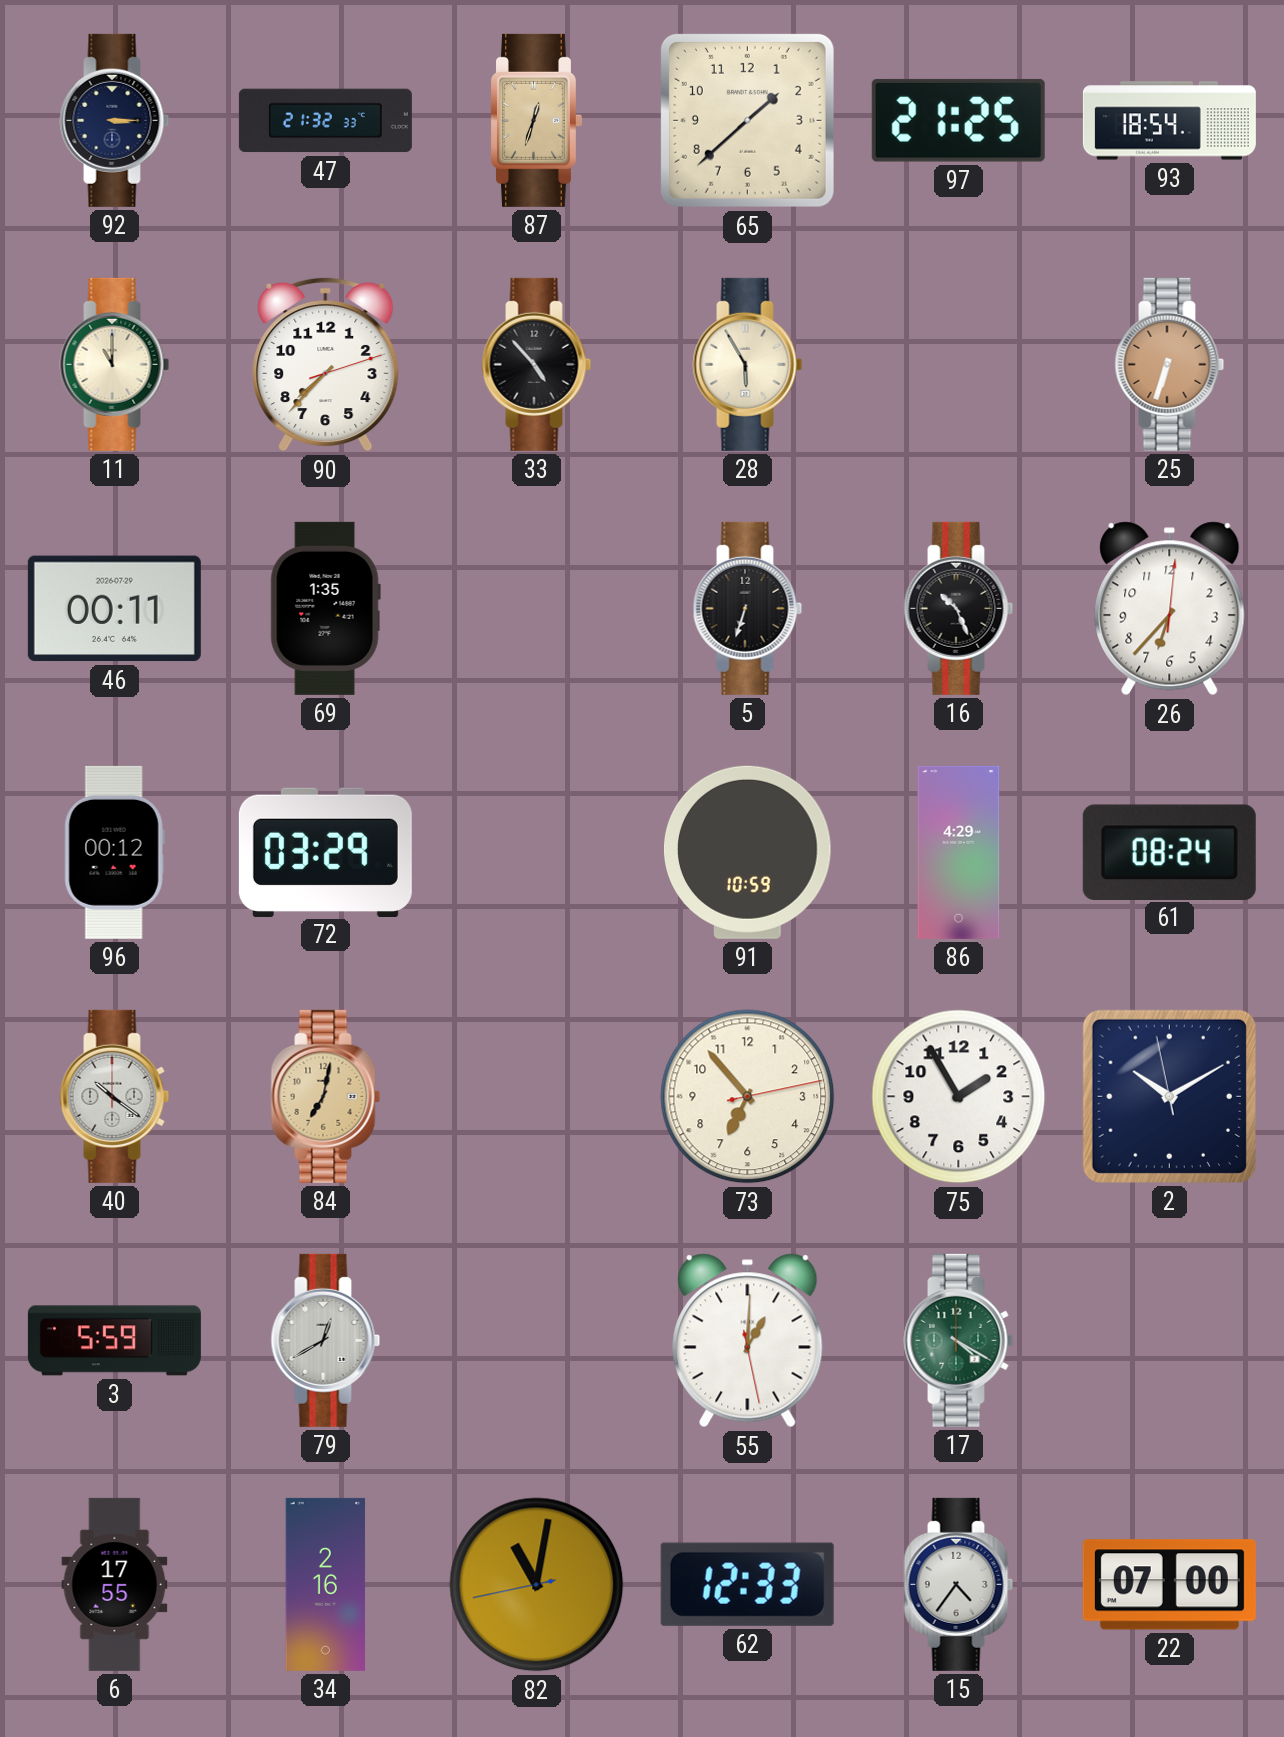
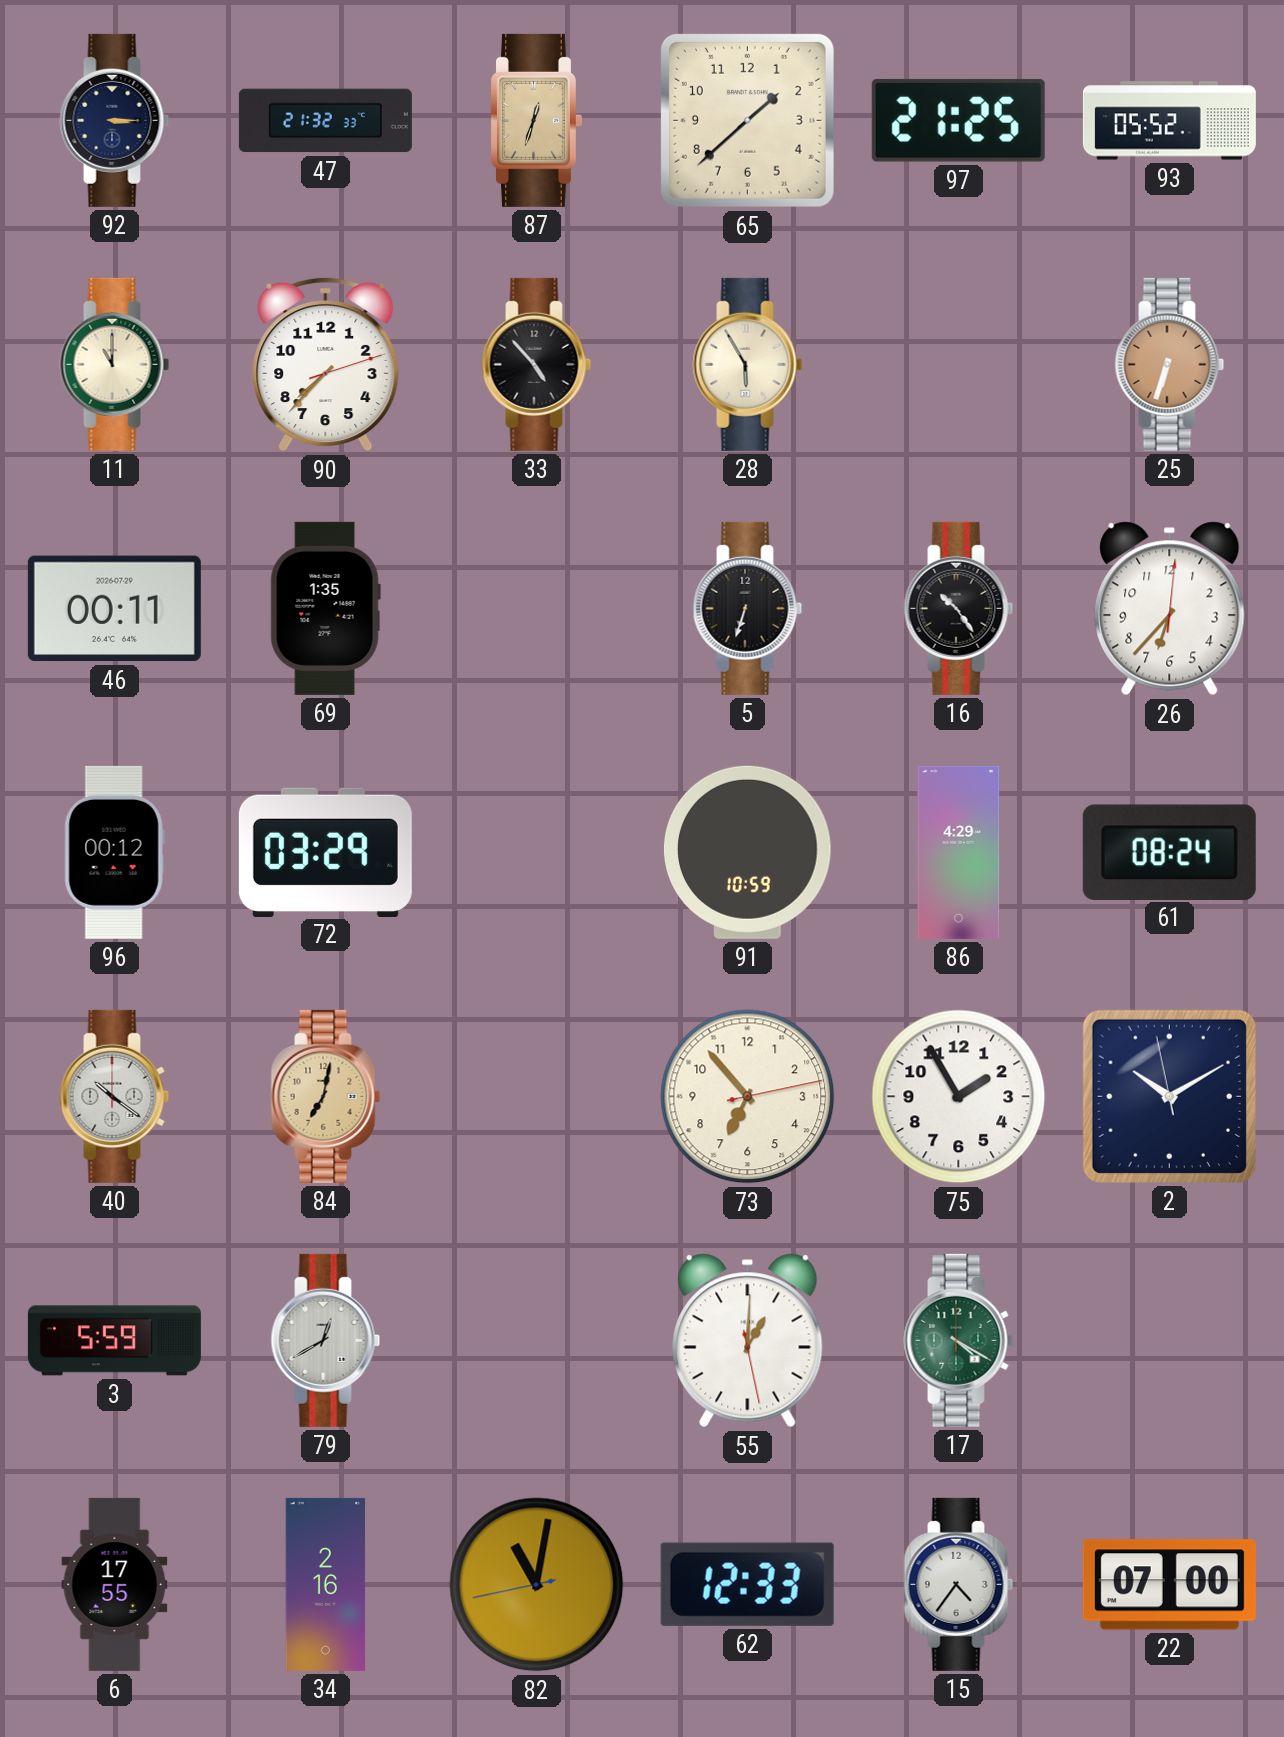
93: 18:54 -> 05:52
16: 10:26 -> 10:24
